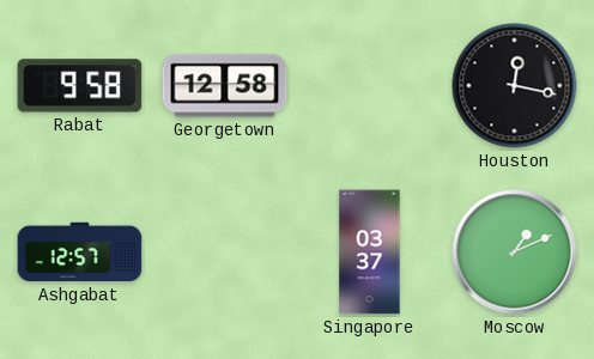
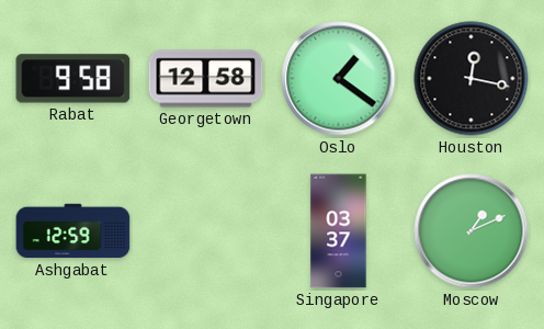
Oslo: none -> 1:21
Ashgabat: 12:57 -> 12:59
